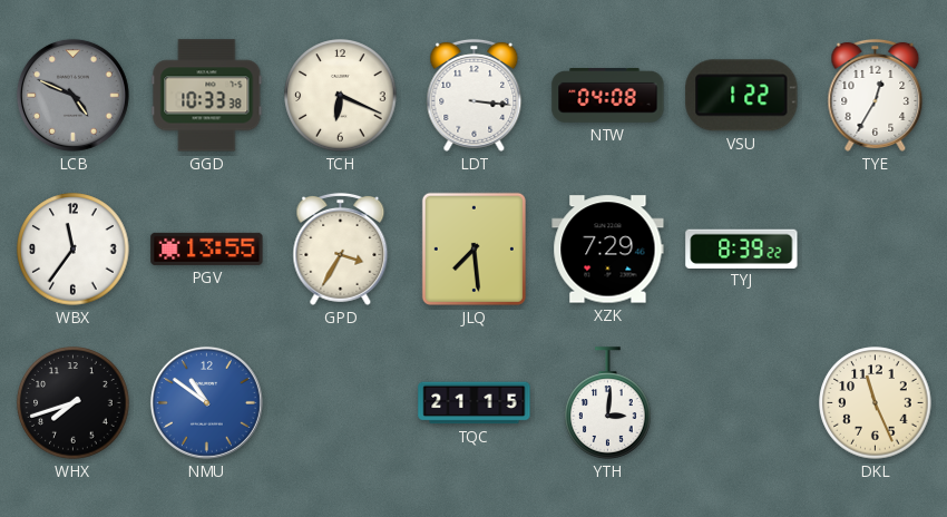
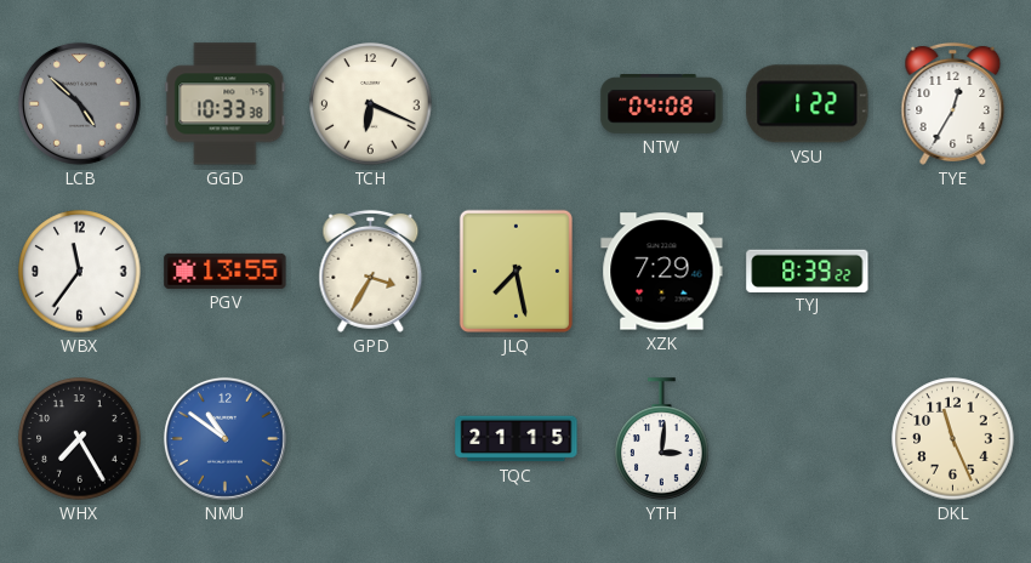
LCB: 4:49 -> 4:52
LDT: 3:16 -> none
JLQ: 7:29 -> 7:28
WHX: 7:42 -> 7:25
